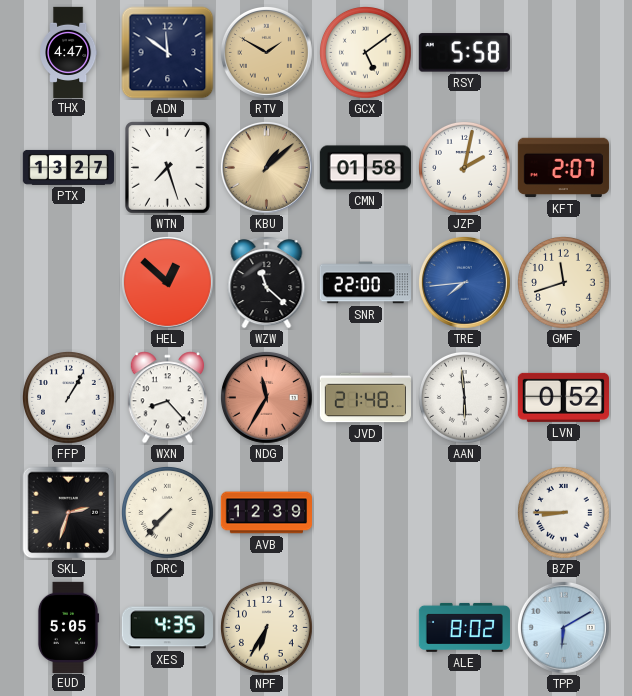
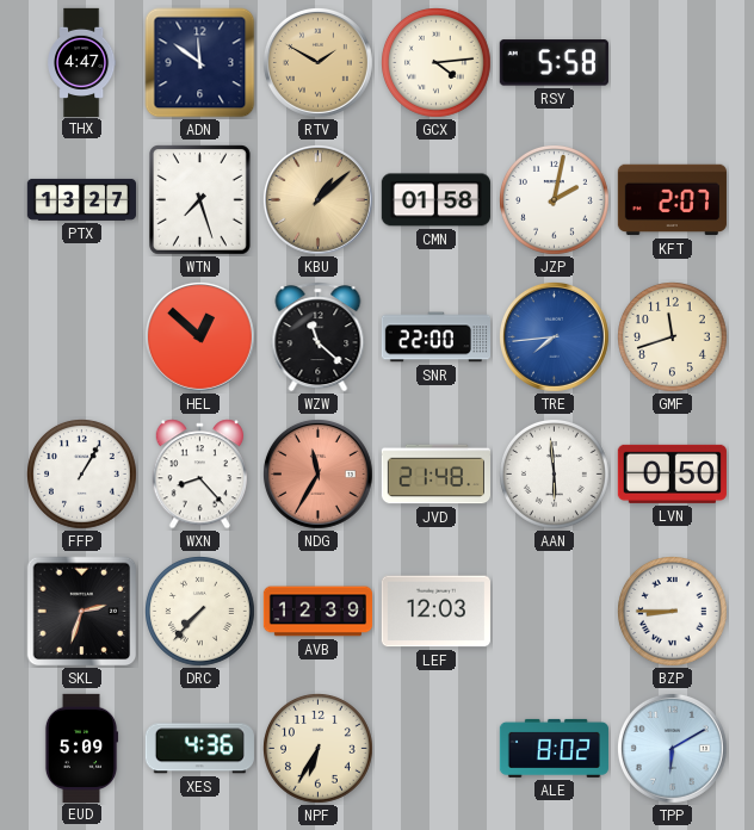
GCX: 5:09 -> 4:14
LVN: 0:52 -> 0:50
LEF: none -> 12:03
EUD: 5:05 -> 5:09
XES: 4:35 -> 4:36
